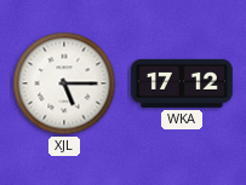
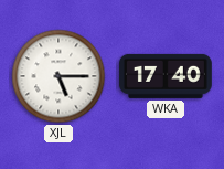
WKA: 17:12 -> 17:40
